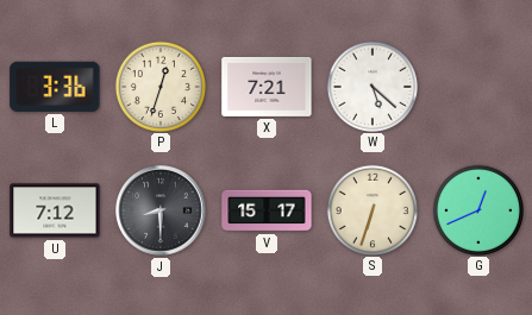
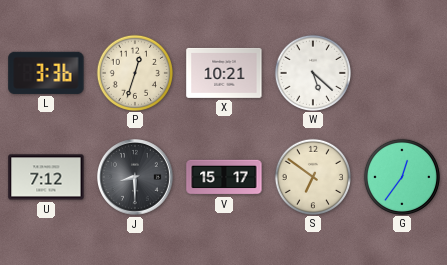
X: 7:21 -> 10:21
S: 6:33 -> 6:51
G: 12:41 -> 12:36
